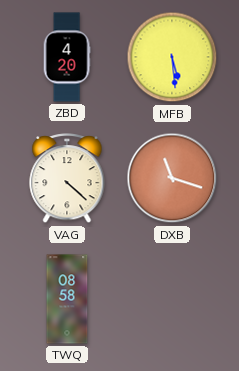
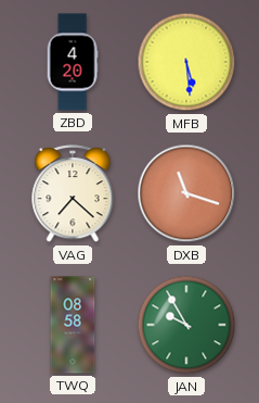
VAG: 4:22 -> 7:22
JAN: none -> 9:55
